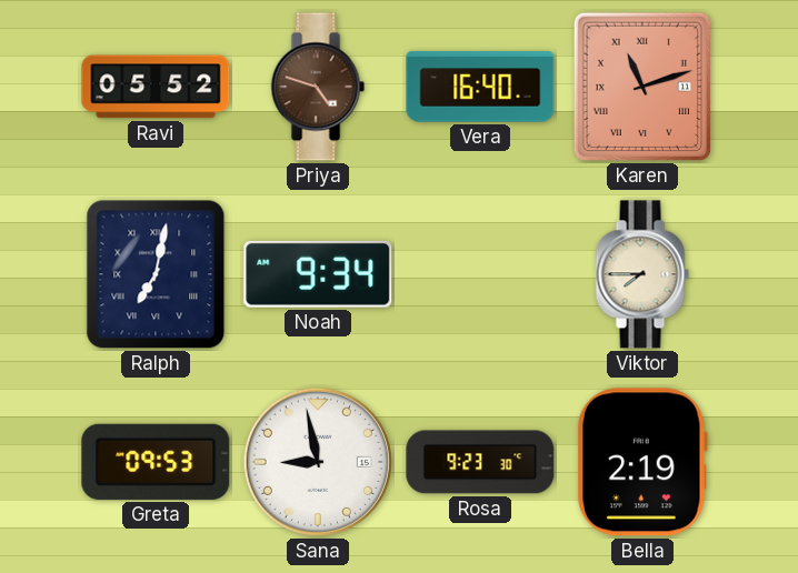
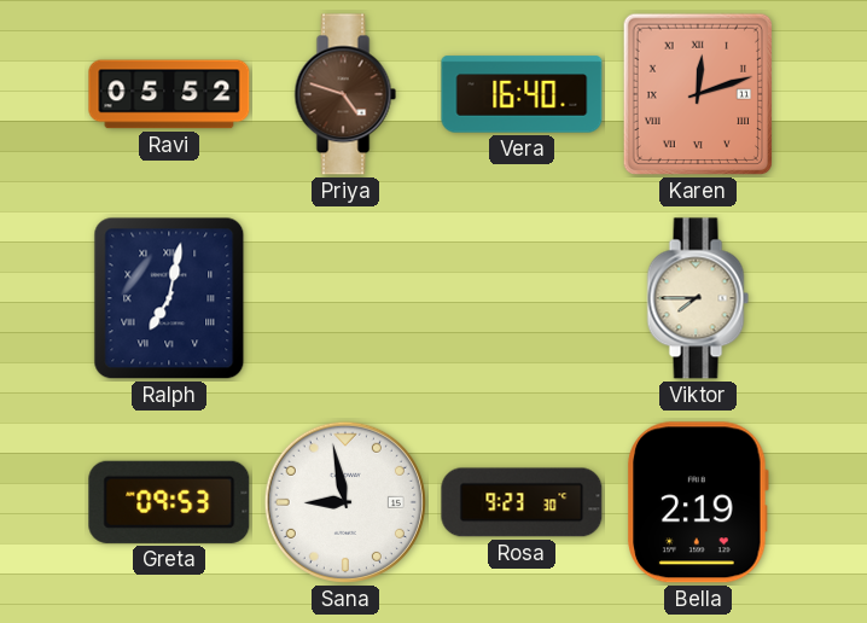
Karen: 11:12 -> 12:12
Noah: 9:34 -> none
